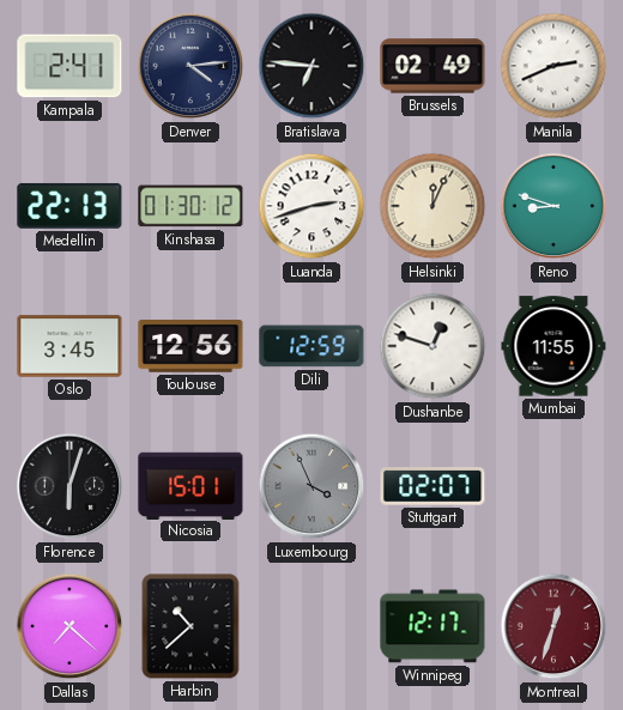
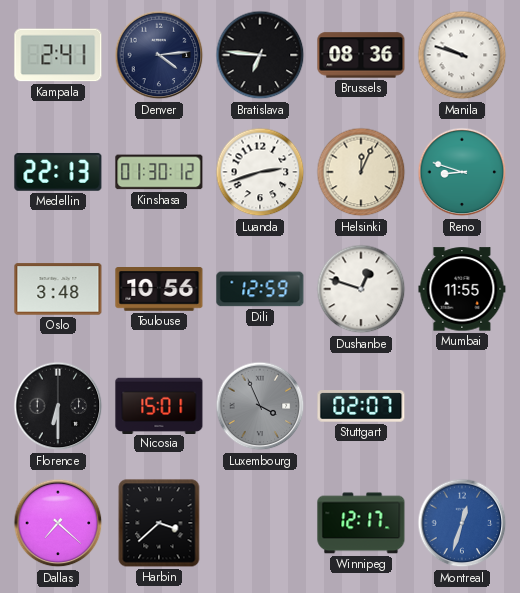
Brussels: 02:49 -> 08:36
Manila: 2:41 -> 9:48
Oslo: 3:45 -> 3:48
Toulouse: 12:56 -> 10:56
Florence: 6:03 -> 6:30
Harbin: 10:38 -> 3:38
Montreal dial: burgundy -> blue
